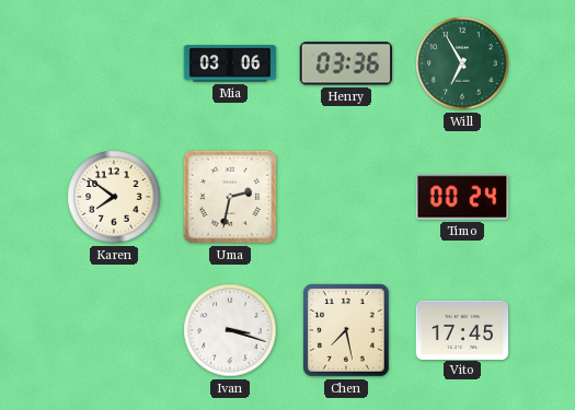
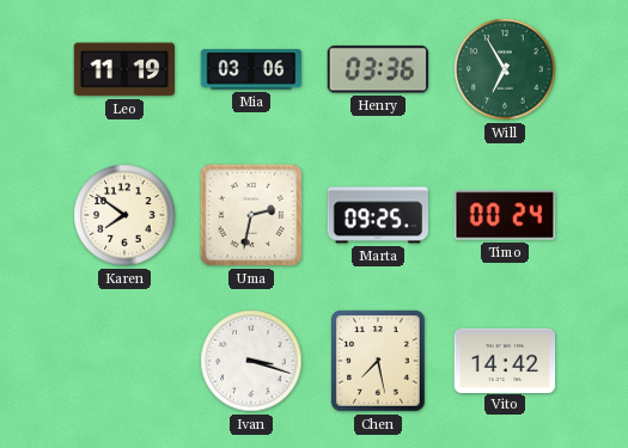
Leo: none -> 11:19
Marta: none -> 09:25
Vito: 17:45 -> 14:42
